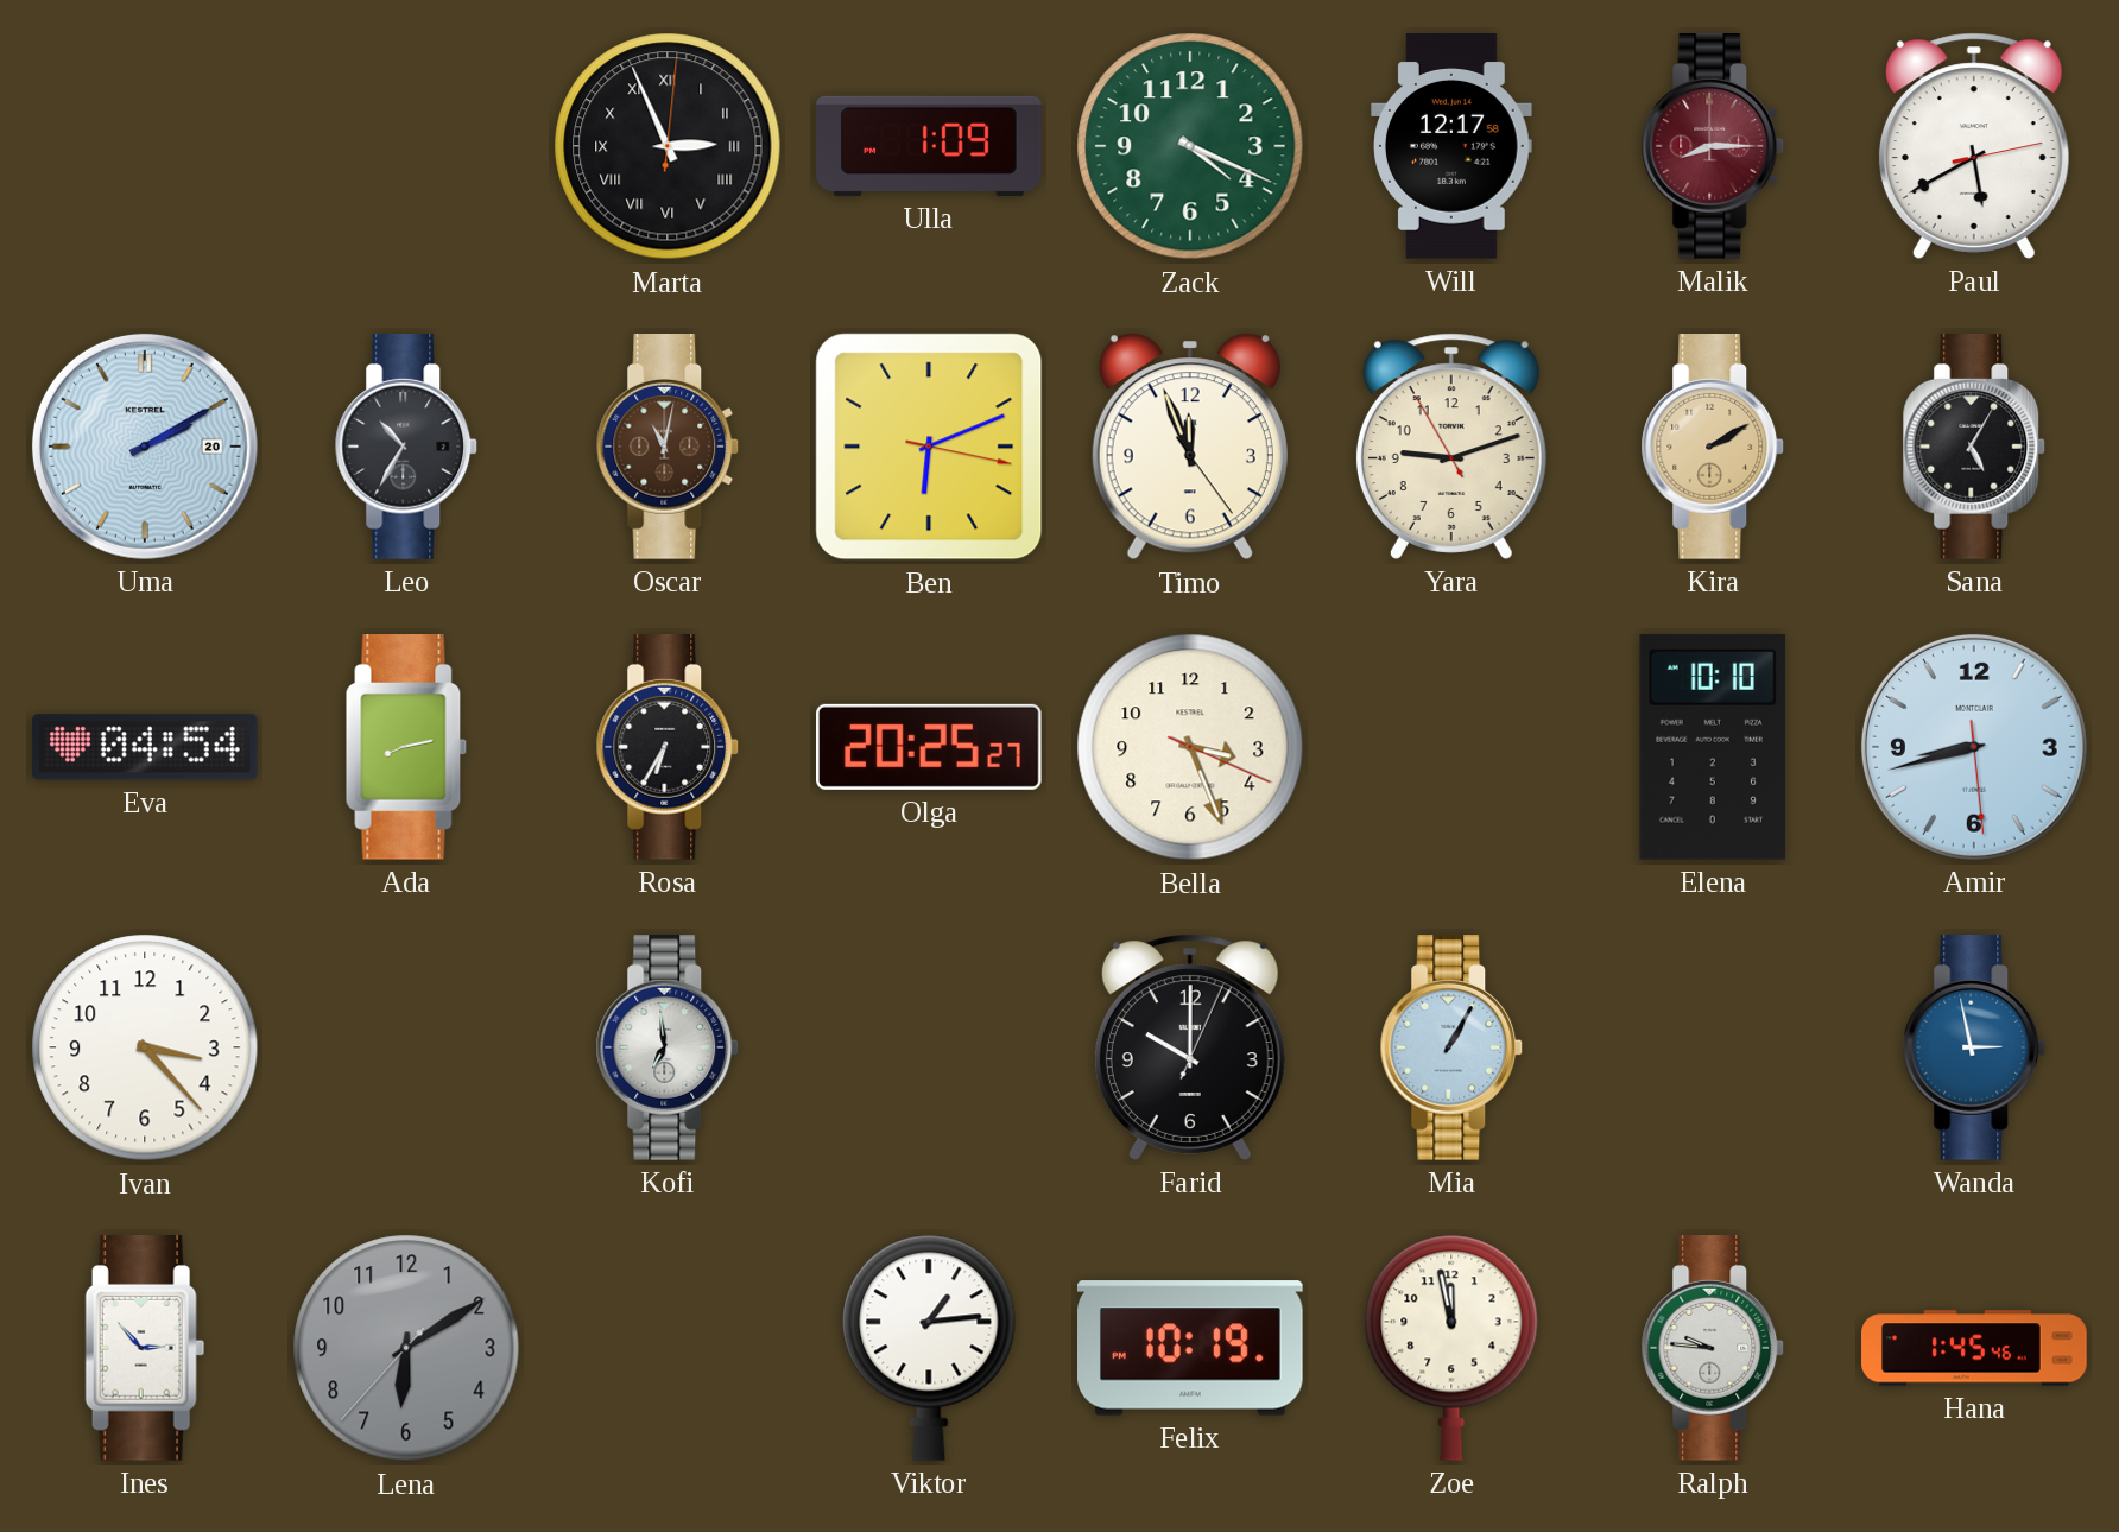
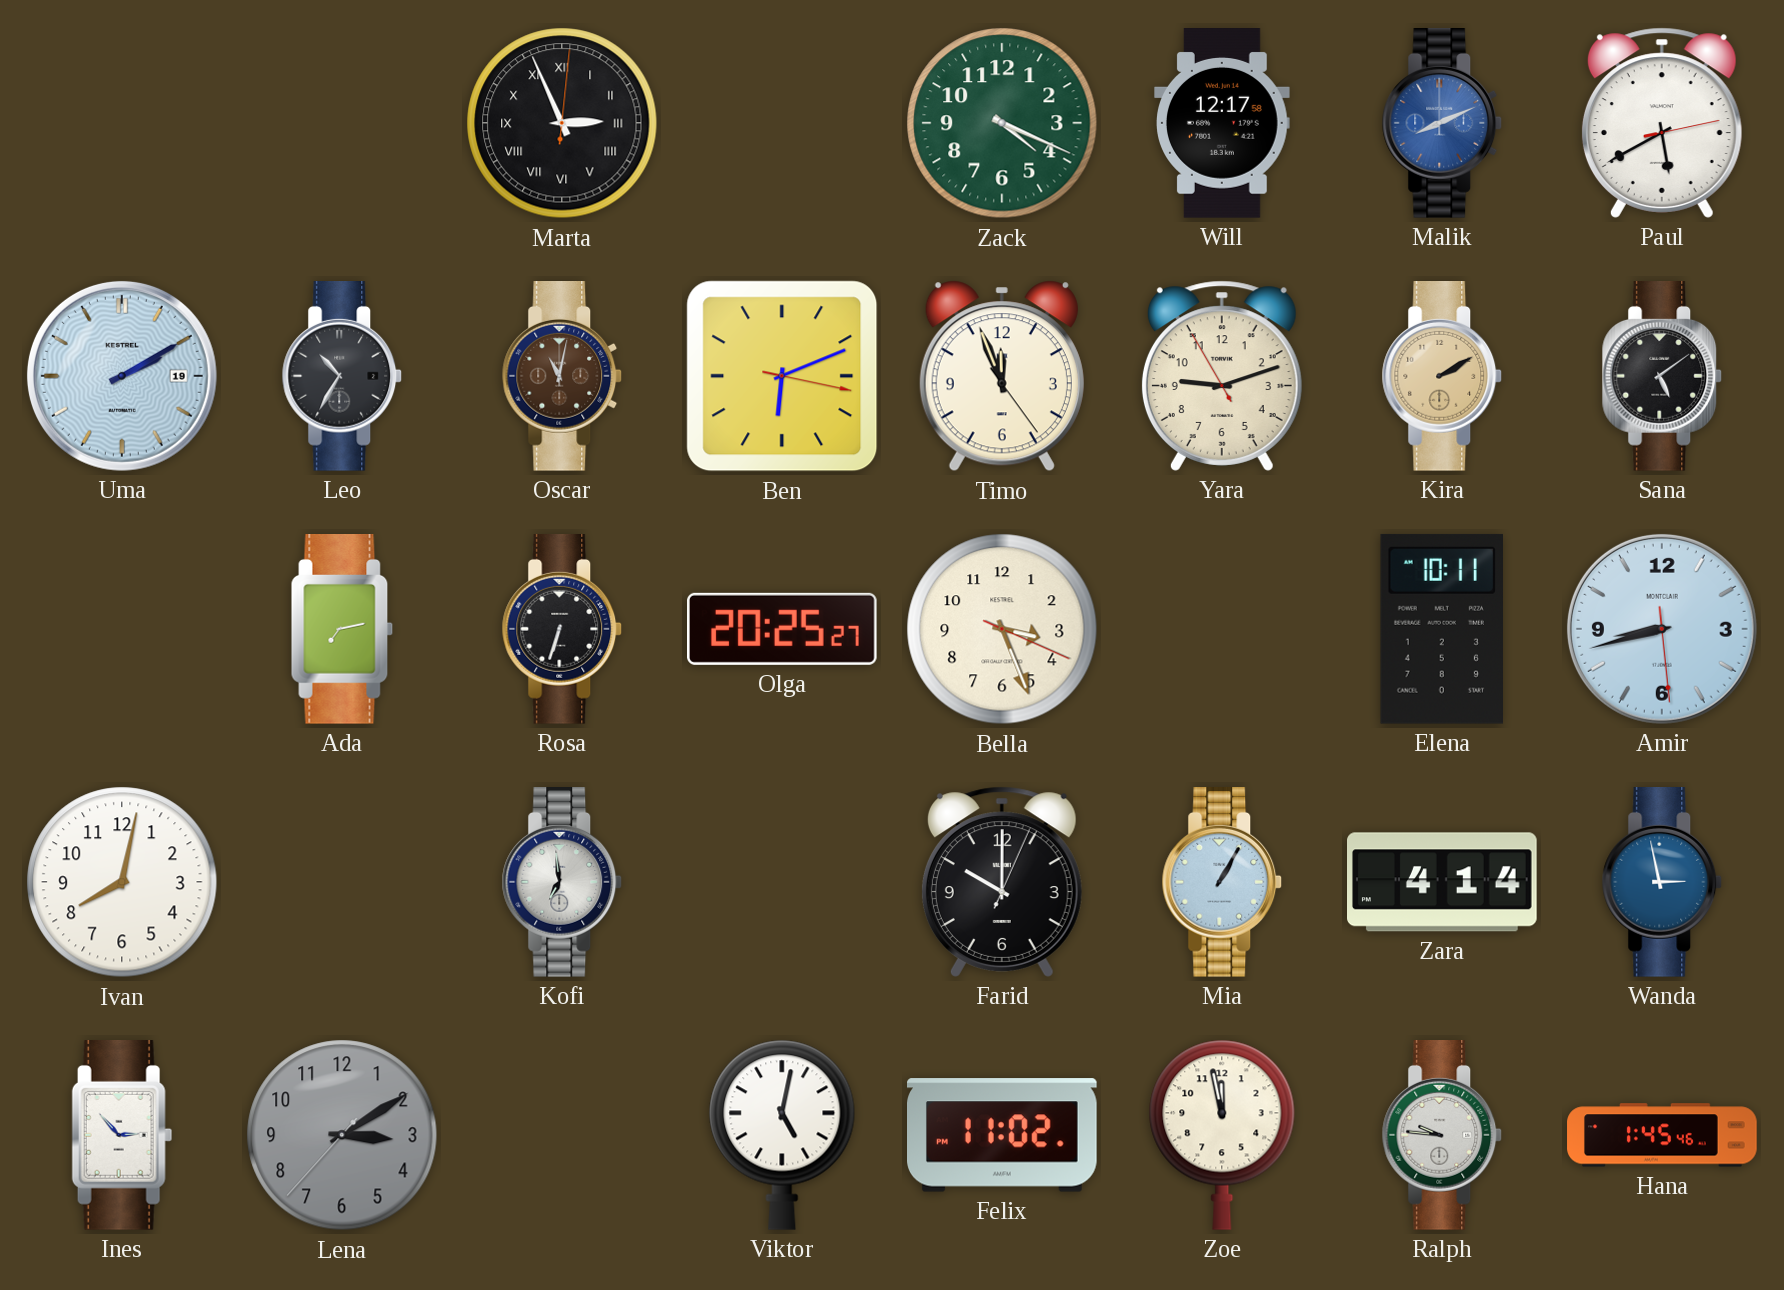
Ulla: 1:09 -> none
Malik: 8:15 -> 8:11
Malik dial: burgundy -> blue
Uma date: 20 -> 19
Sana: 5:05 -> 5:09
Eva: 04:54 -> none
Ada: 8:13 -> 7:13
Rosa: 6:35 -> 6:33
Elena: 10:10 -> 10:11
Ivan: 3:23 -> 8:02
Zara: none -> 4:14
Lena: 6:09 -> 3:09
Viktor: 1:14 -> 5:02
Felix: 10:19 -> 11:02
